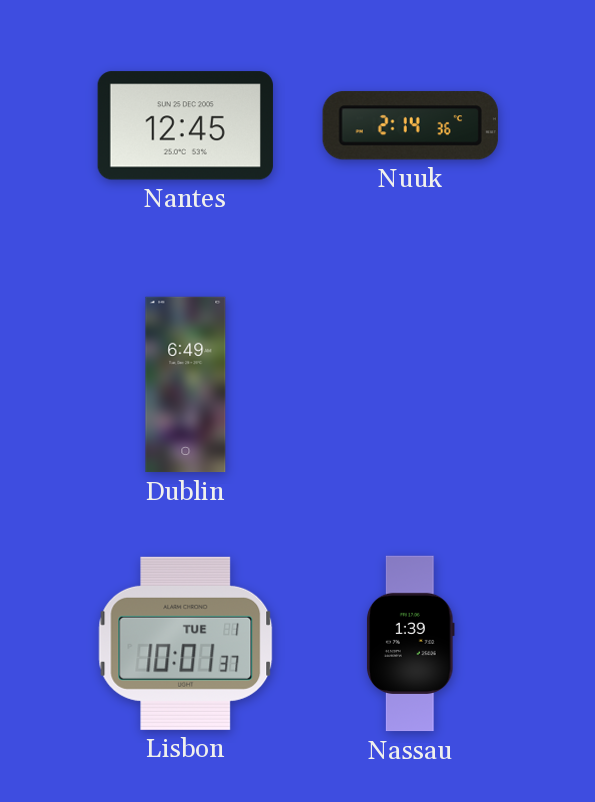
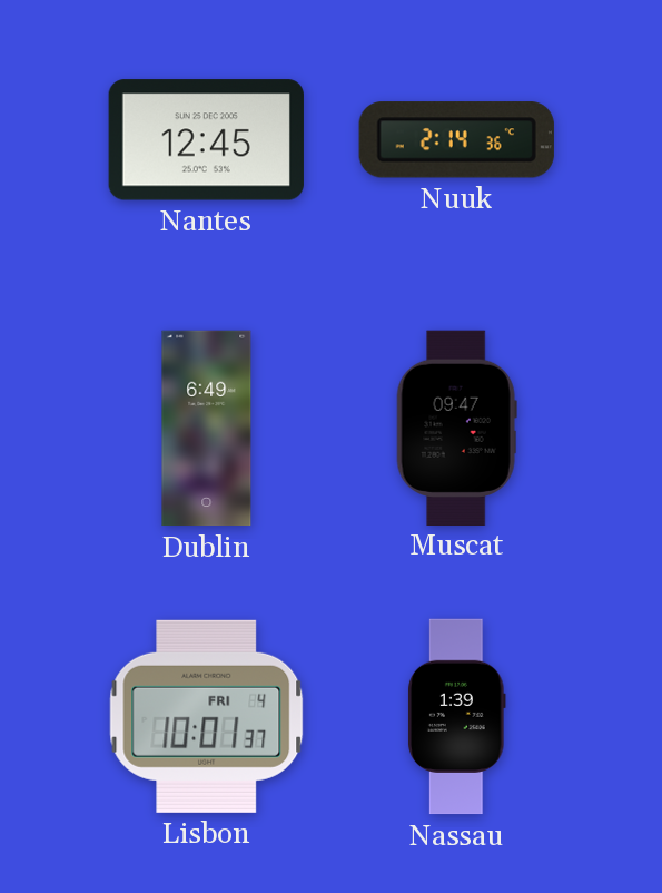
Muscat: none -> 09:47
Lisbon date: TUE 1 -> FRI 4
